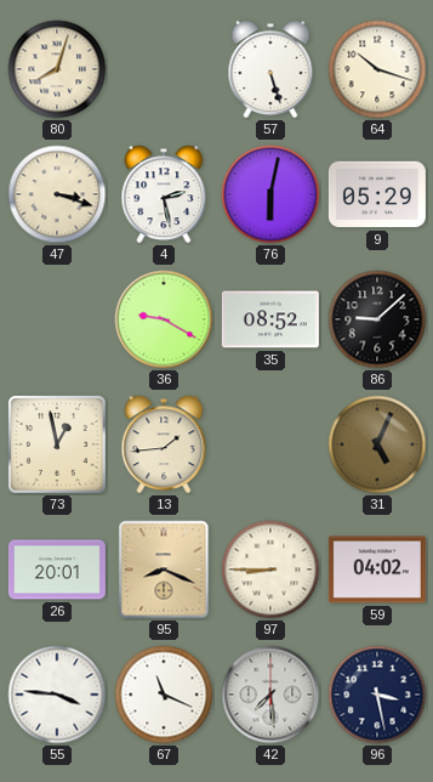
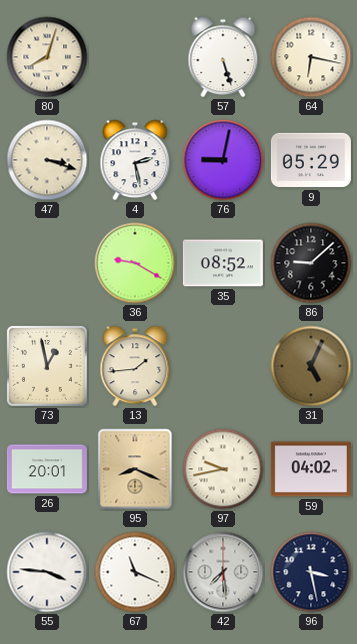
64: 10:18 -> 6:17
76: 6:02 -> 9:02
97: 8:45 -> 9:43
